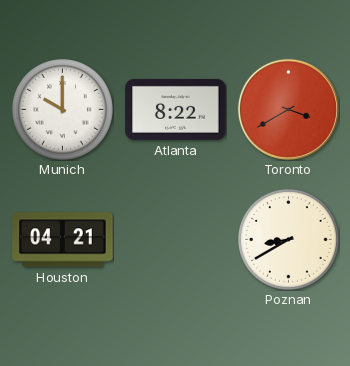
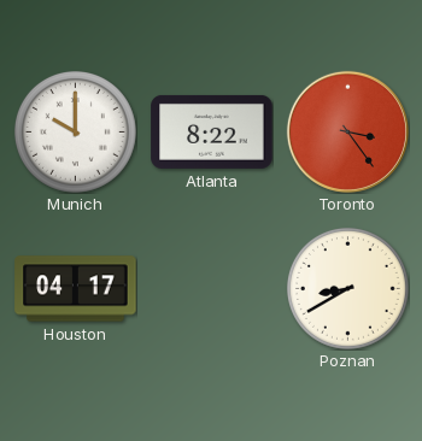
Toronto: 3:40 -> 3:24
Houston: 04:21 -> 04:17
